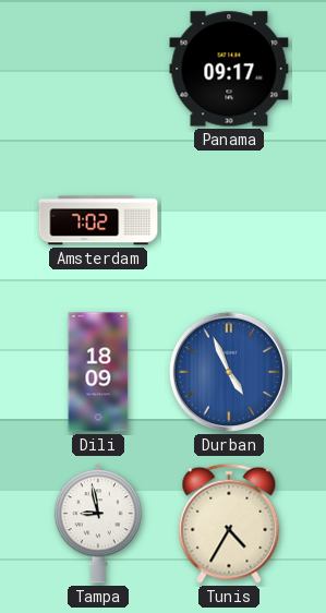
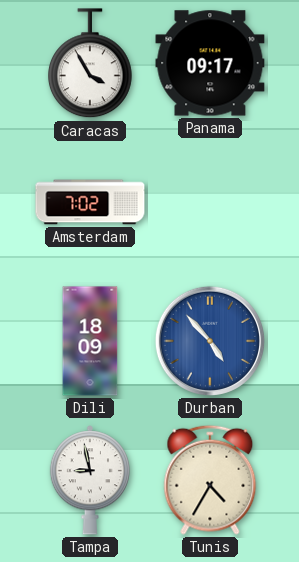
Caracas: none -> 3:55
Durban: 4:56 -> 4:53
